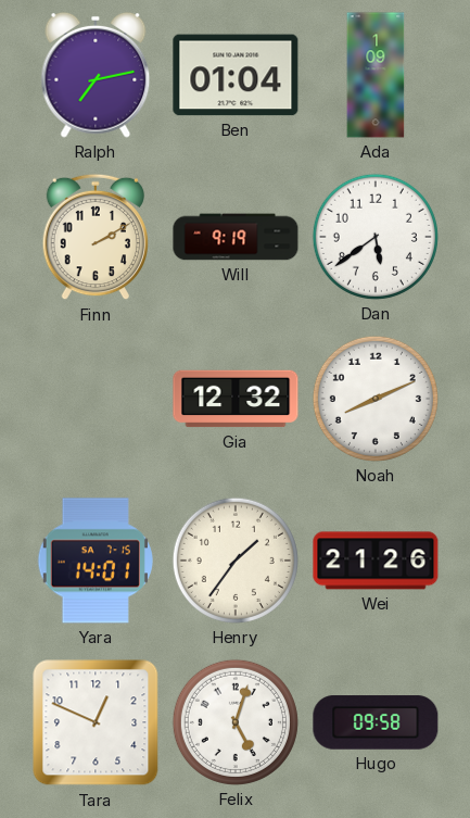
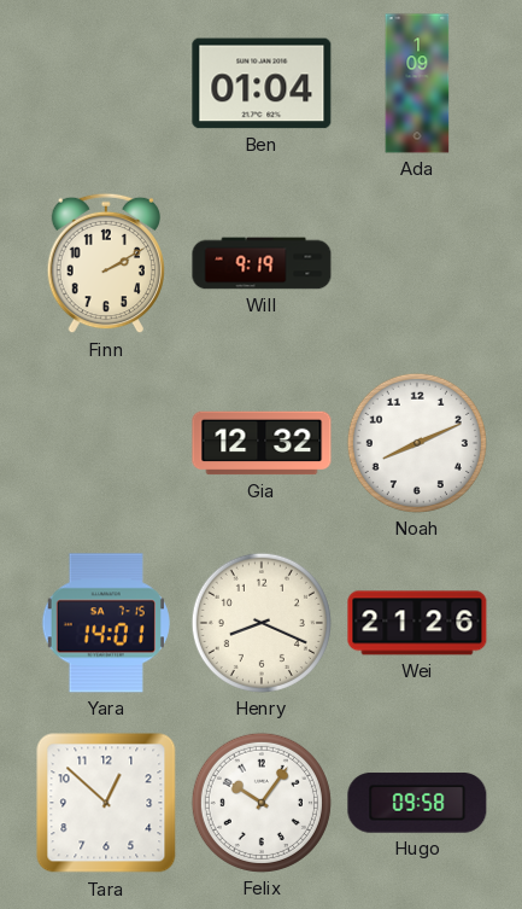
Ralph: 7:13 -> none
Dan: 5:39 -> none
Henry: 1:36 -> 8:19
Tara: 12:49 -> 12:52
Felix: 5:03 -> 10:06
